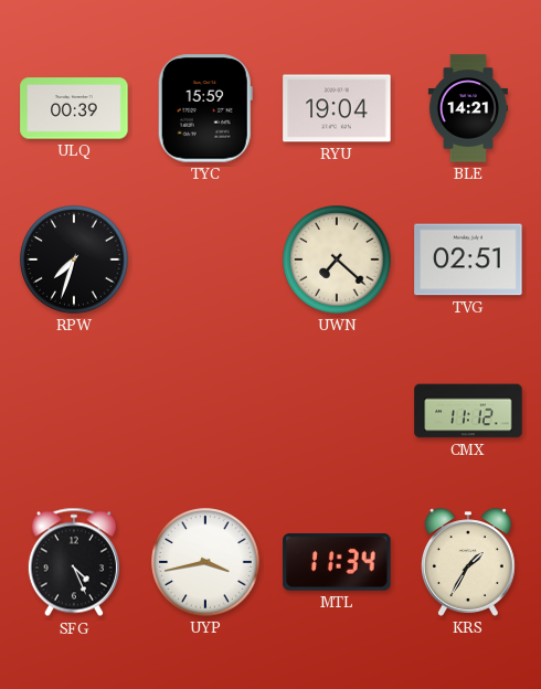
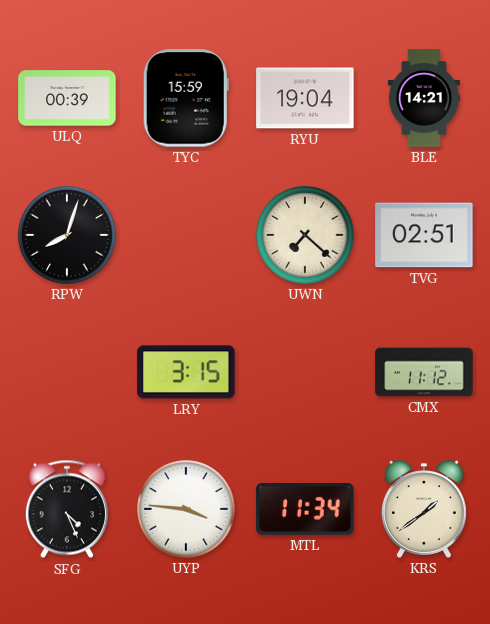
RPW: 7:33 -> 8:03
LRY: none -> 3:15
UYP: 3:43 -> 3:46
KRS: 1:35 -> 1:39
